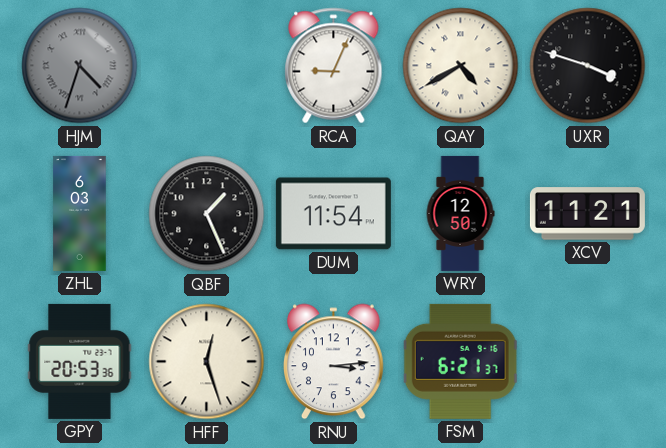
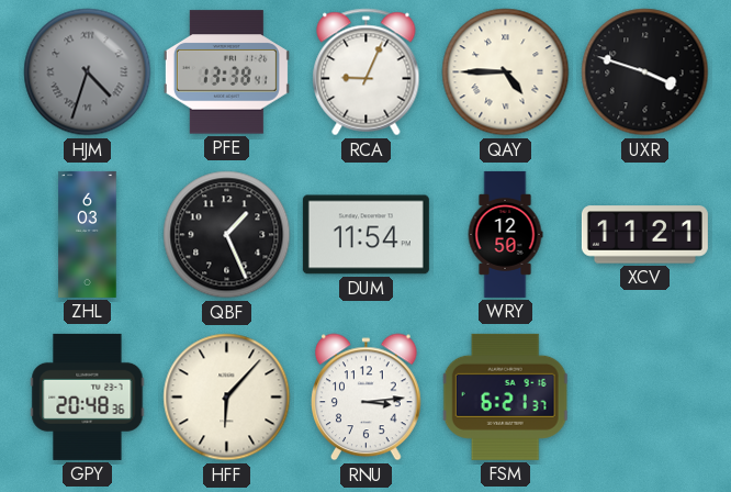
PFE: none -> 13:38
QAY: 4:40 -> 4:45
GPY: 20:53 -> 20:48
HFF: 12:27 -> 6:07
